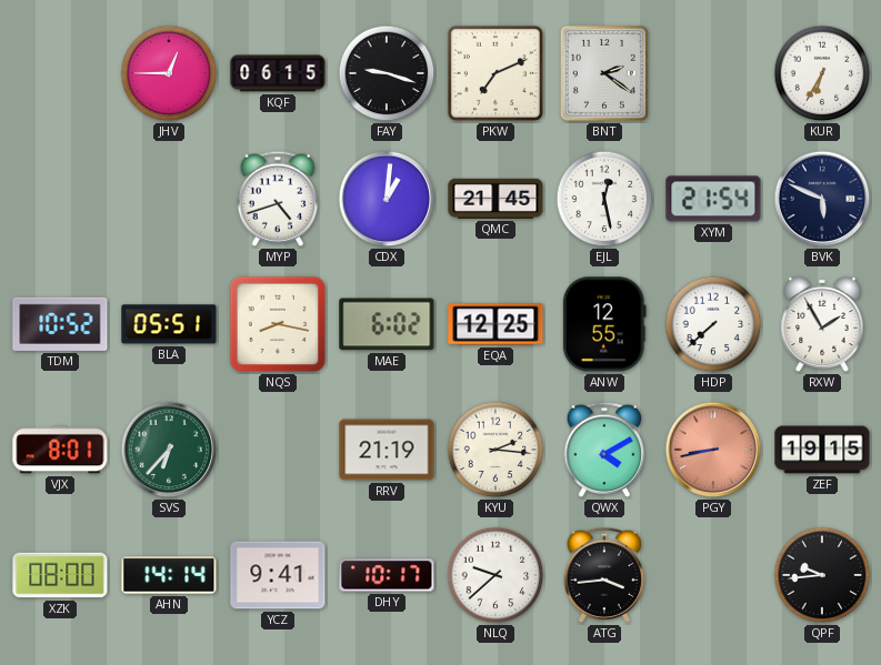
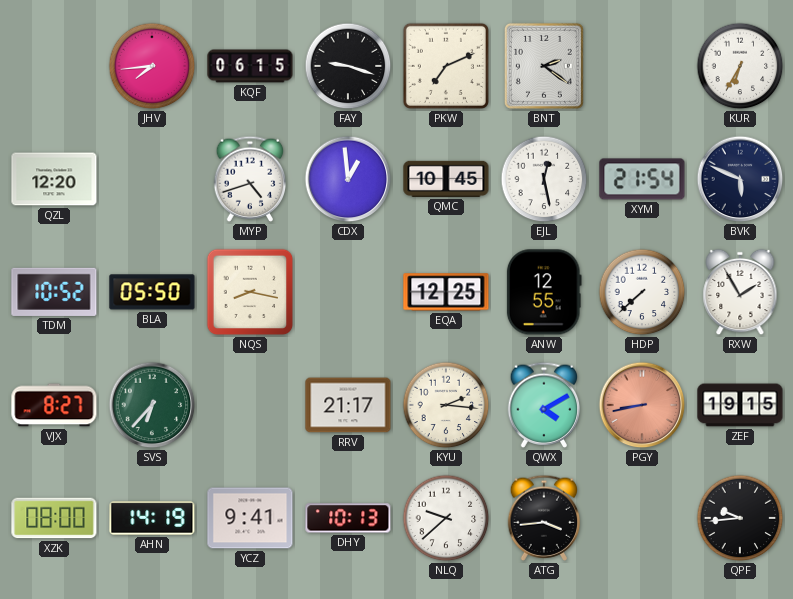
JHV: 12:45 -> 7:44
QZL: none -> 12:20
CDX: 1:01 -> 12:59
QMC: 21:45 -> 10:45
BLA: 05:51 -> 05:50
MAE: 6:02 -> none
VJX: 8:01 -> 8:27
RRV: 21:19 -> 21:17
AHN: 14:14 -> 14:19
DHY: 10:17 -> 10:13
